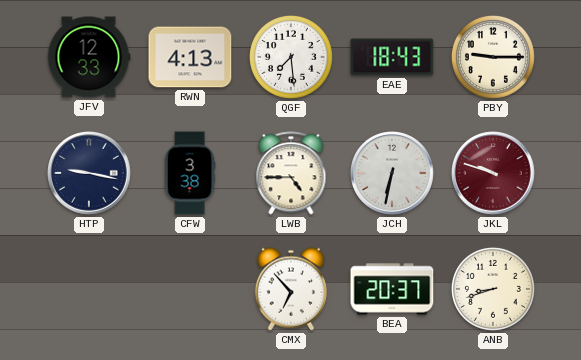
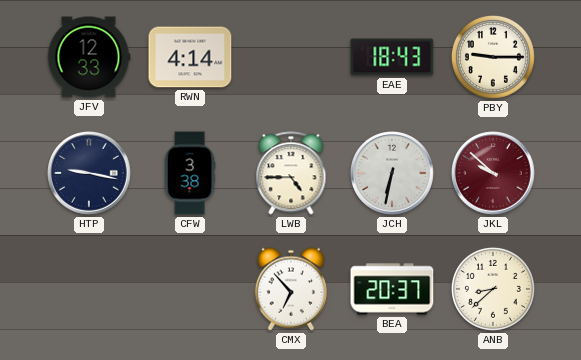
RWN: 4:13 -> 4:14
QGF: 7:29 -> none
JKL: 9:48 -> 9:52
ANB: 8:42 -> 8:38
